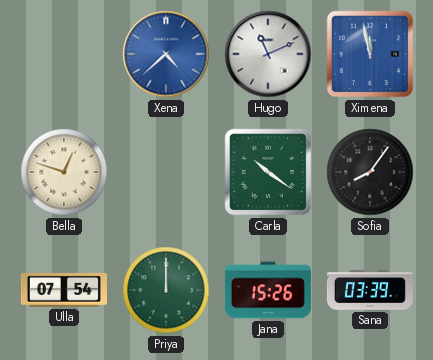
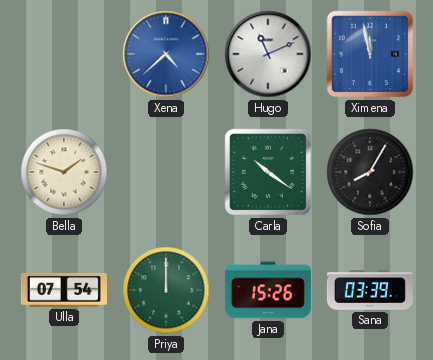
Bella: 12:48 -> 1:48
Sofia: 8:06 -> 8:05
